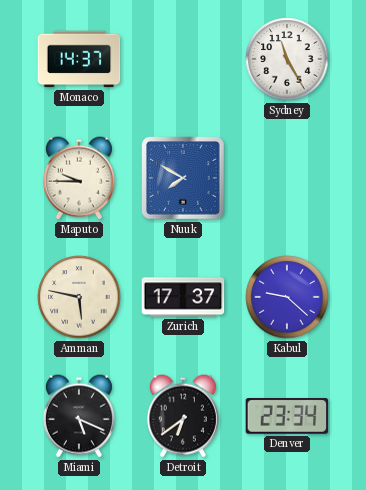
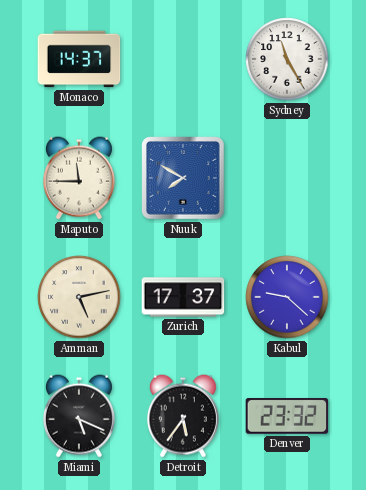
Maputo: 9:45 -> 11:45
Amman: 5:47 -> 5:13
Detroit: 6:39 -> 5:36
Denver: 23:34 -> 23:32
